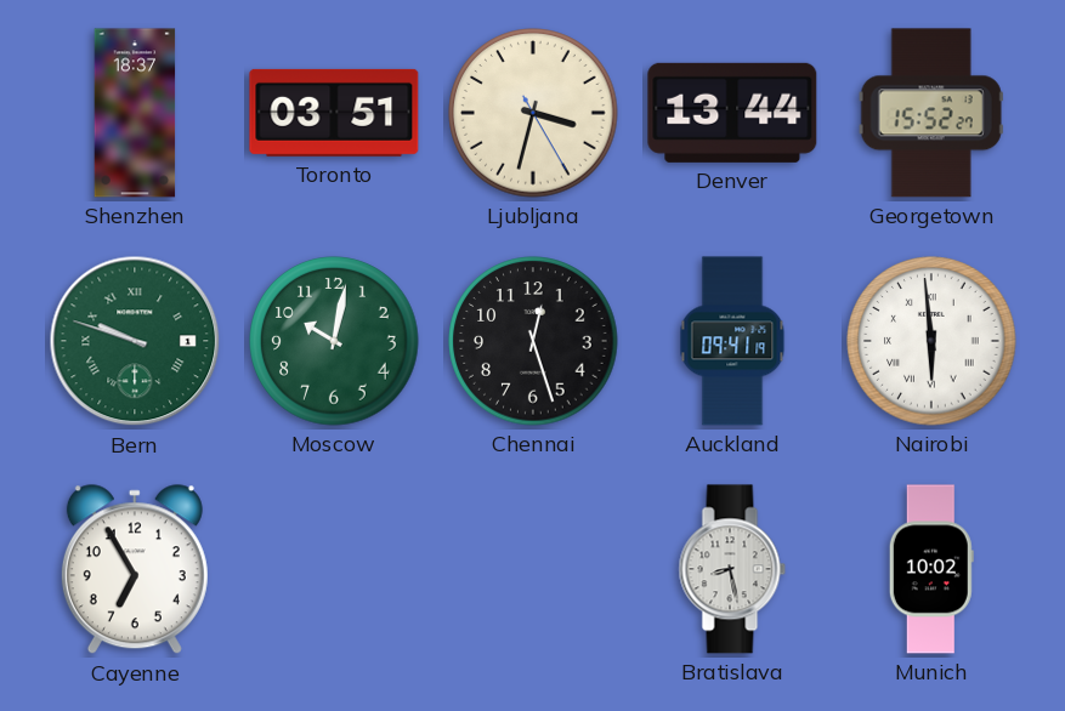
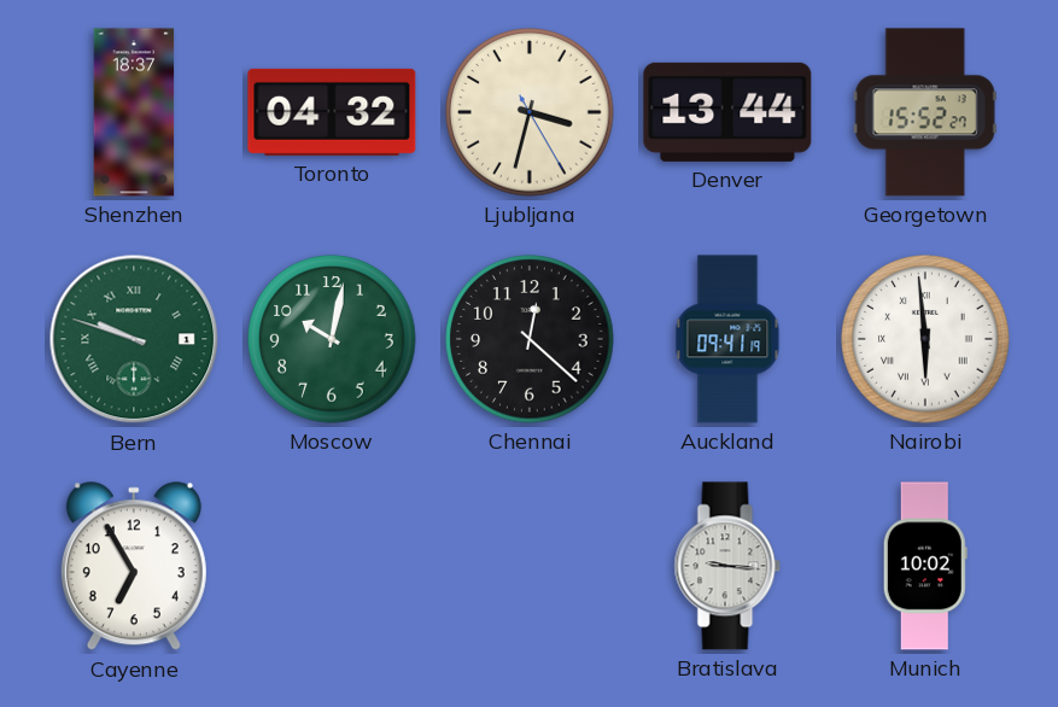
Toronto: 03:51 -> 04:32
Chennai: 12:27 -> 12:22
Bratislava: 8:28 -> 9:16
